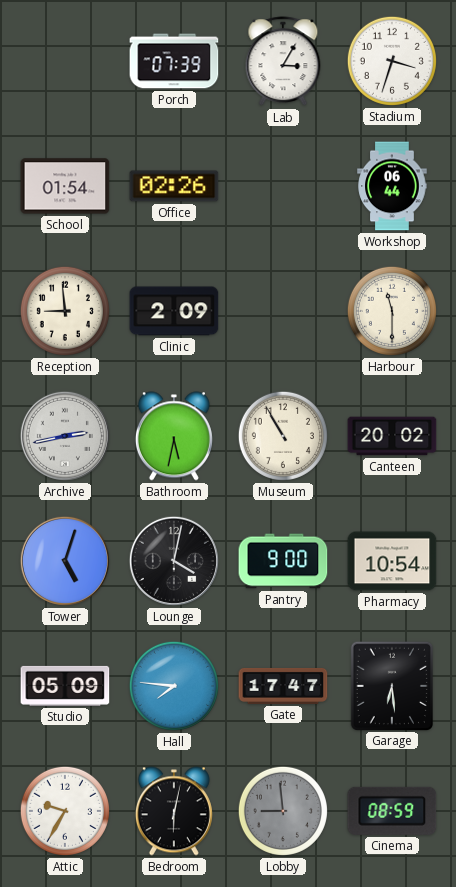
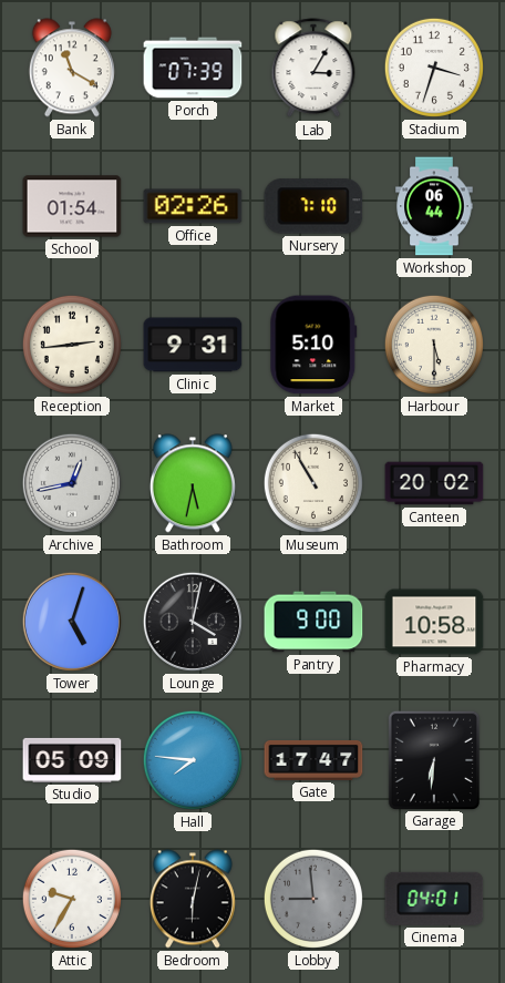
Bank: none -> 11:20
Nursery: none -> 7:10
Reception: 8:59 -> 2:44
Clinic: 2:09 -> 9:31
Market: none -> 5:10
Harbour: 11:30 -> 5:30
Archive: 2:43 -> 12:43
Pharmacy: 10:54 -> 10:58
Garage: 6:29 -> 6:31
Cinema: 08:59 -> 04:01
